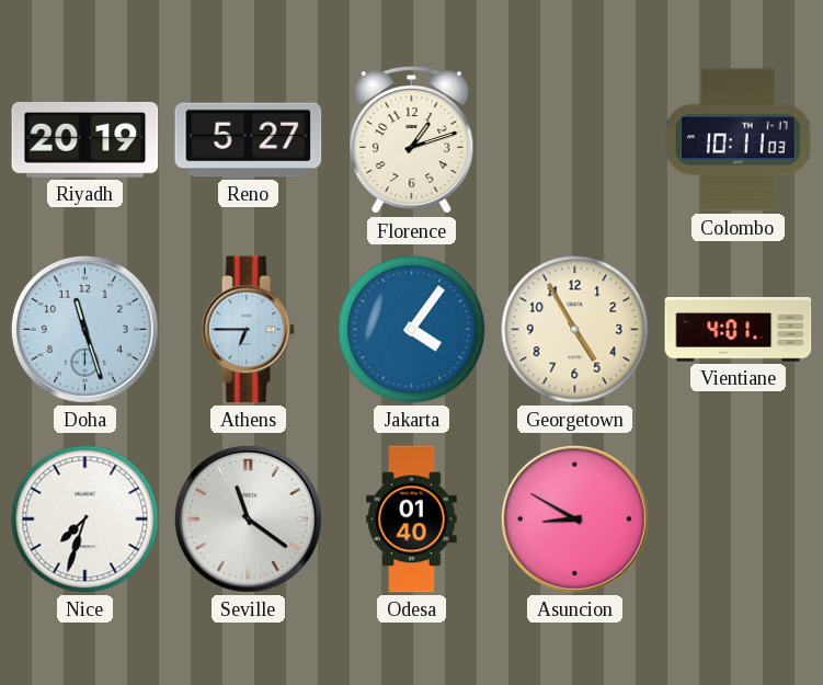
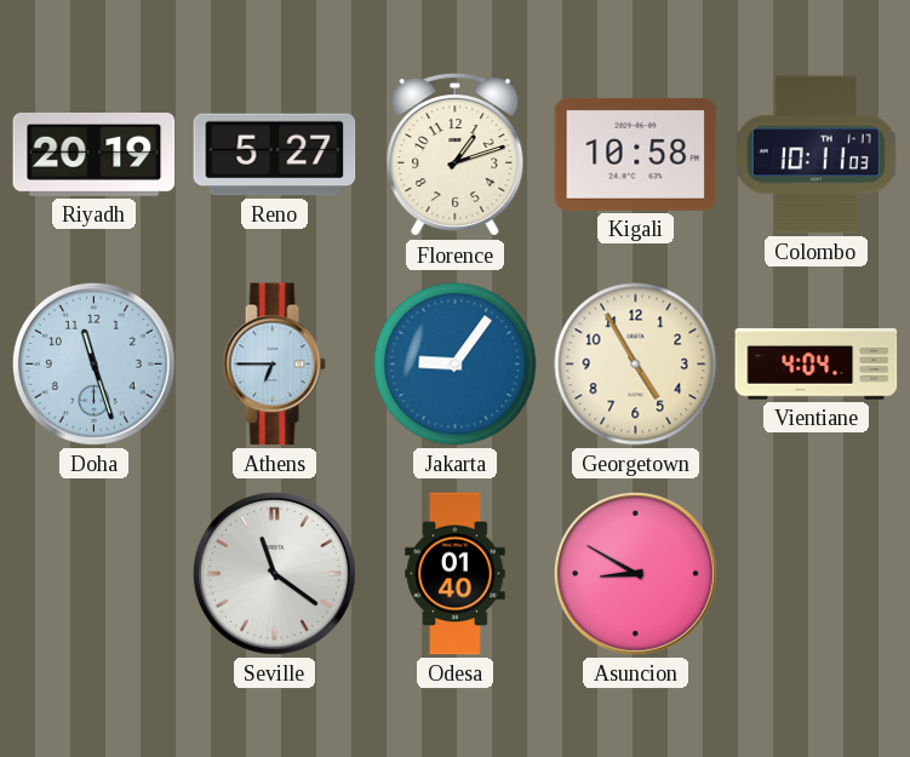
Kigali: none -> 10:58
Jakarta: 4:06 -> 9:06
Vientiane: 4:01 -> 4:04
Nice: 7:33 -> none
